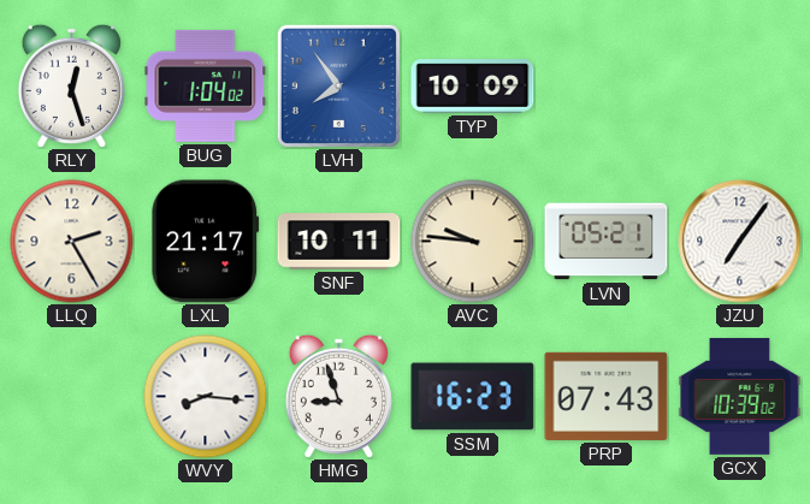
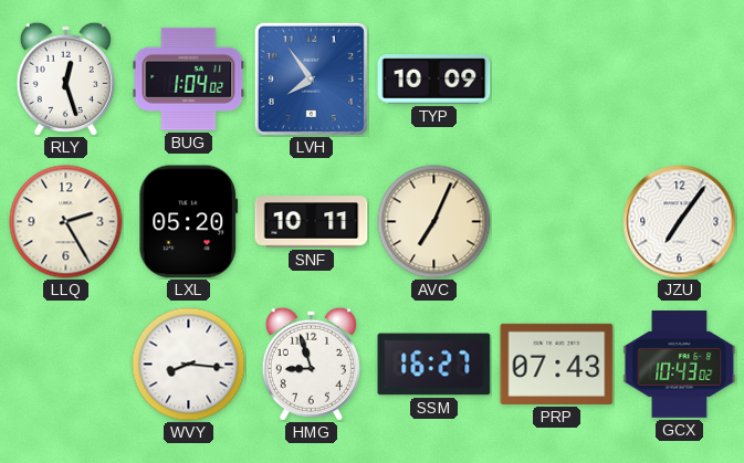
LXL: 21:17 -> 05:20
AVC: 9:46 -> 7:04
LVN: 05:21 -> none
SSM: 16:23 -> 16:27
GCX: 10:39 -> 10:43
